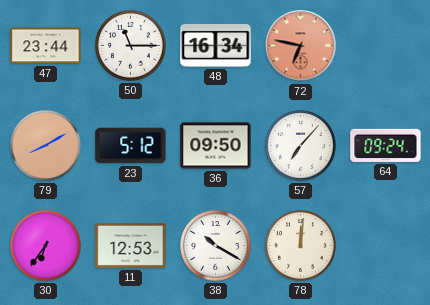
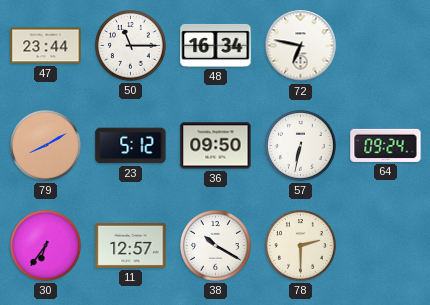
72 dial: salmon -> white
57: 7:07 -> 6:32
11: 12:53 -> 12:57
78: 12:01 -> 2:30
